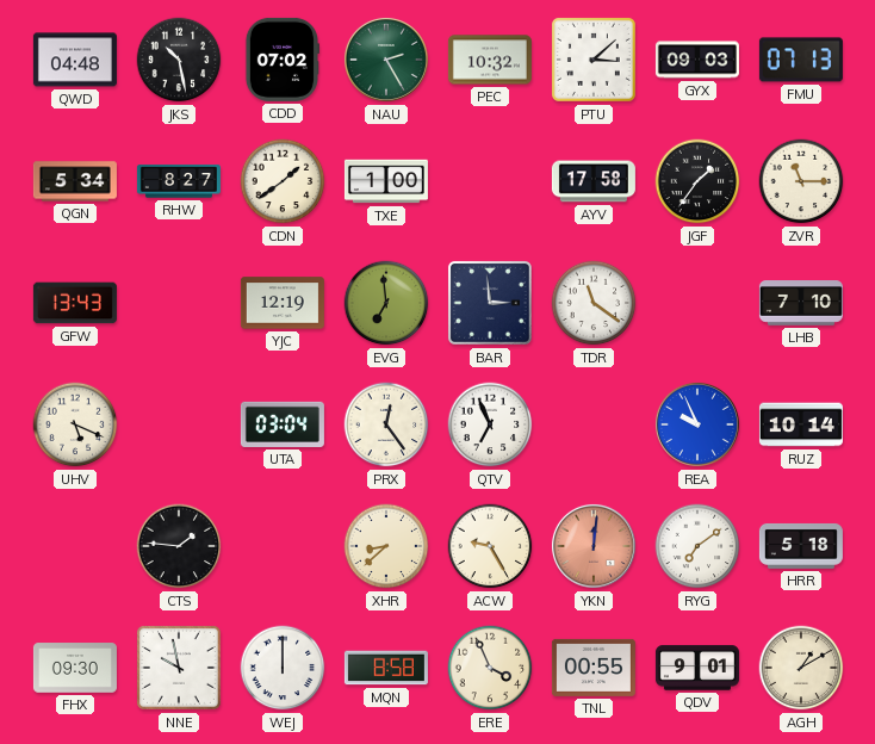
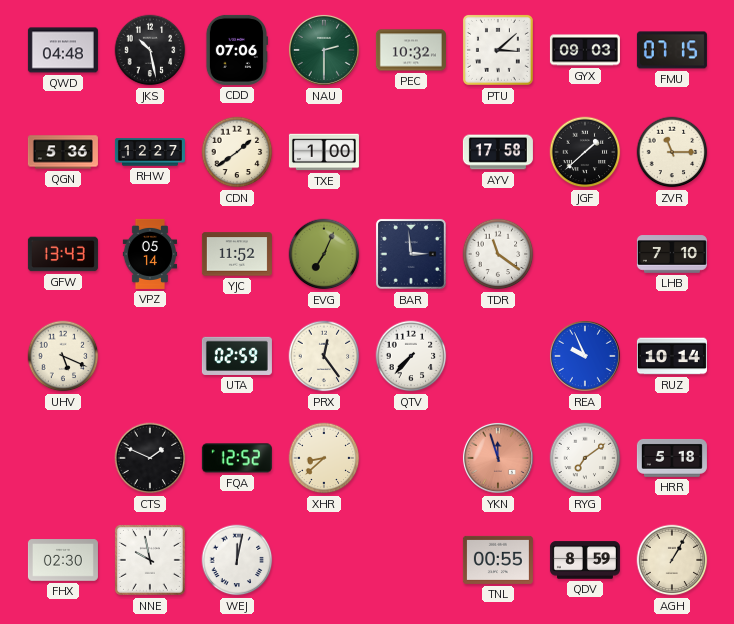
CDD: 07:02 -> 07:06
NAU: 2:25 -> 2:30
FMU: 07:13 -> 07:15
QGN: 5:34 -> 5:36
RHW: 8:27 -> 12:27
JGF: 1:36 -> 1:38
VPZ: none -> 05:14
YJC: 12:19 -> 11:52
EVG: 6:59 -> 7:04
UTA: 03:04 -> 02:59
QTV: 6:56 -> 7:37
CTS: 1:46 -> 1:49
FQA: none -> 12:52
ACW: 9:25 -> none
YKN: 12:01 -> 11:57
FHX: 09:30 -> 02:30
WEJ: 12:00 -> 12:02
MQN: 8:58 -> none
ERE: 3:56 -> none
QDV: 9:01 -> 8:59
AGH: 1:10 -> 1:05
